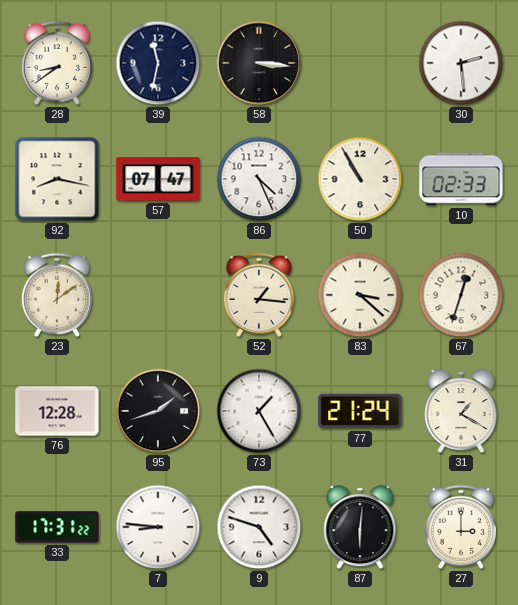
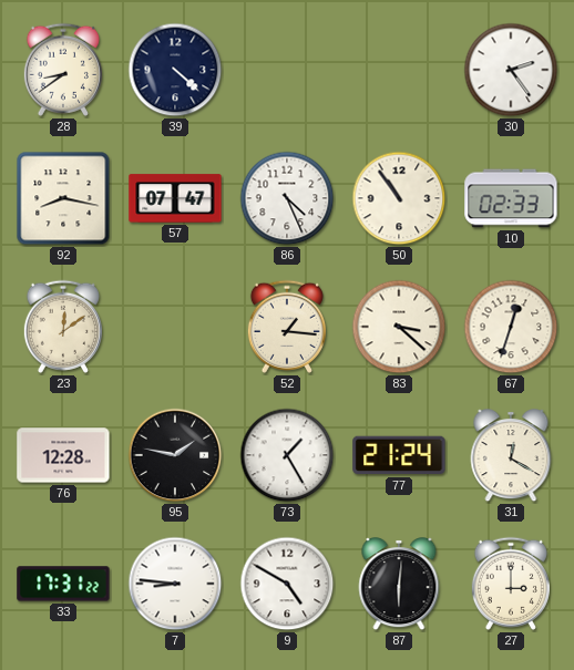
39: 11:32 -> 4:22
58: 3:16 -> none
30: 2:29 -> 2:24
50: 10:55 -> 10:54
95: 1:42 -> 1:47
31: 1:20 -> 12:20
9: 4:48 -> 4:50
